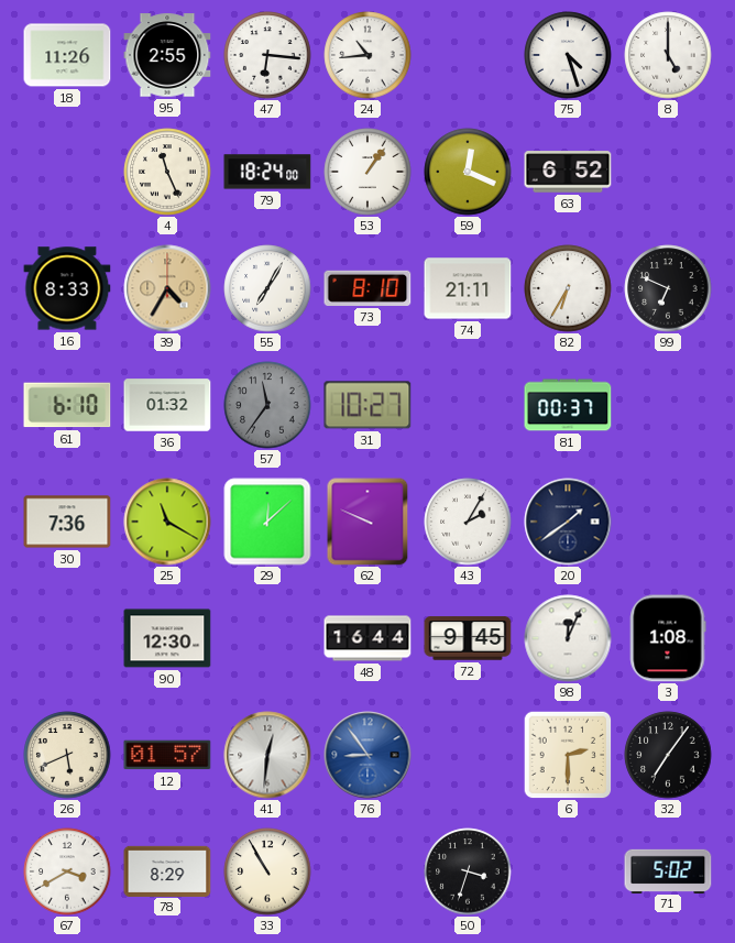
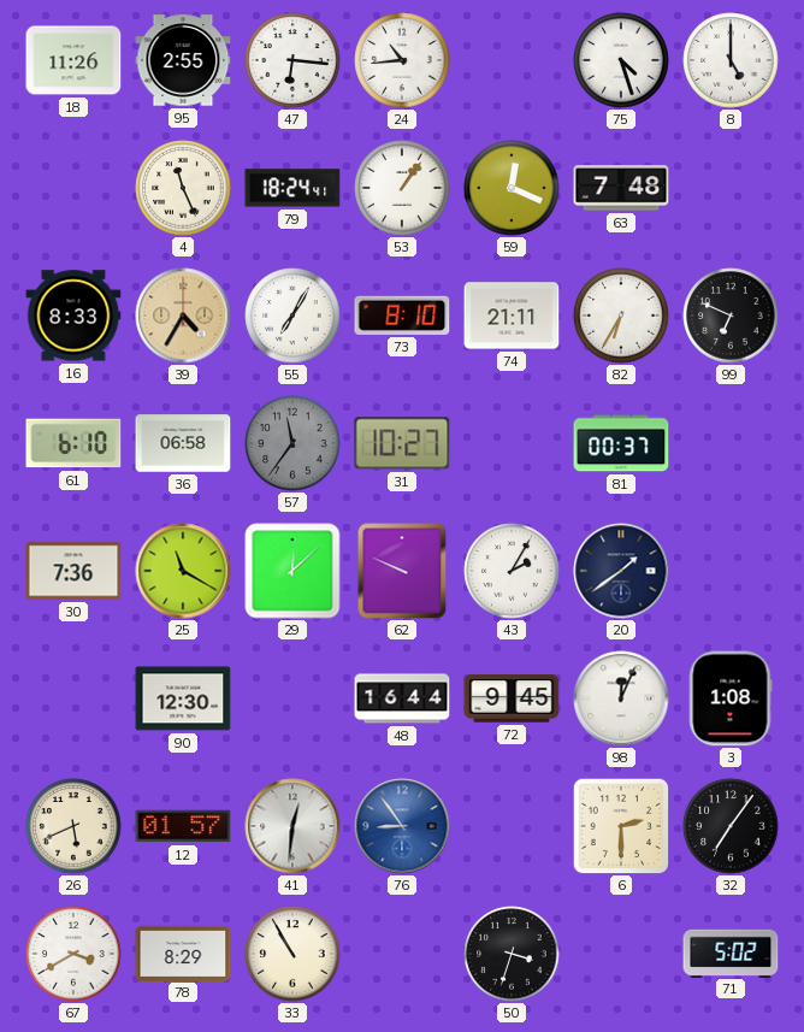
79: 18:24:00 -> 18:24:41
63: 6:52 -> 7:48
36: 01:32 -> 06:58
